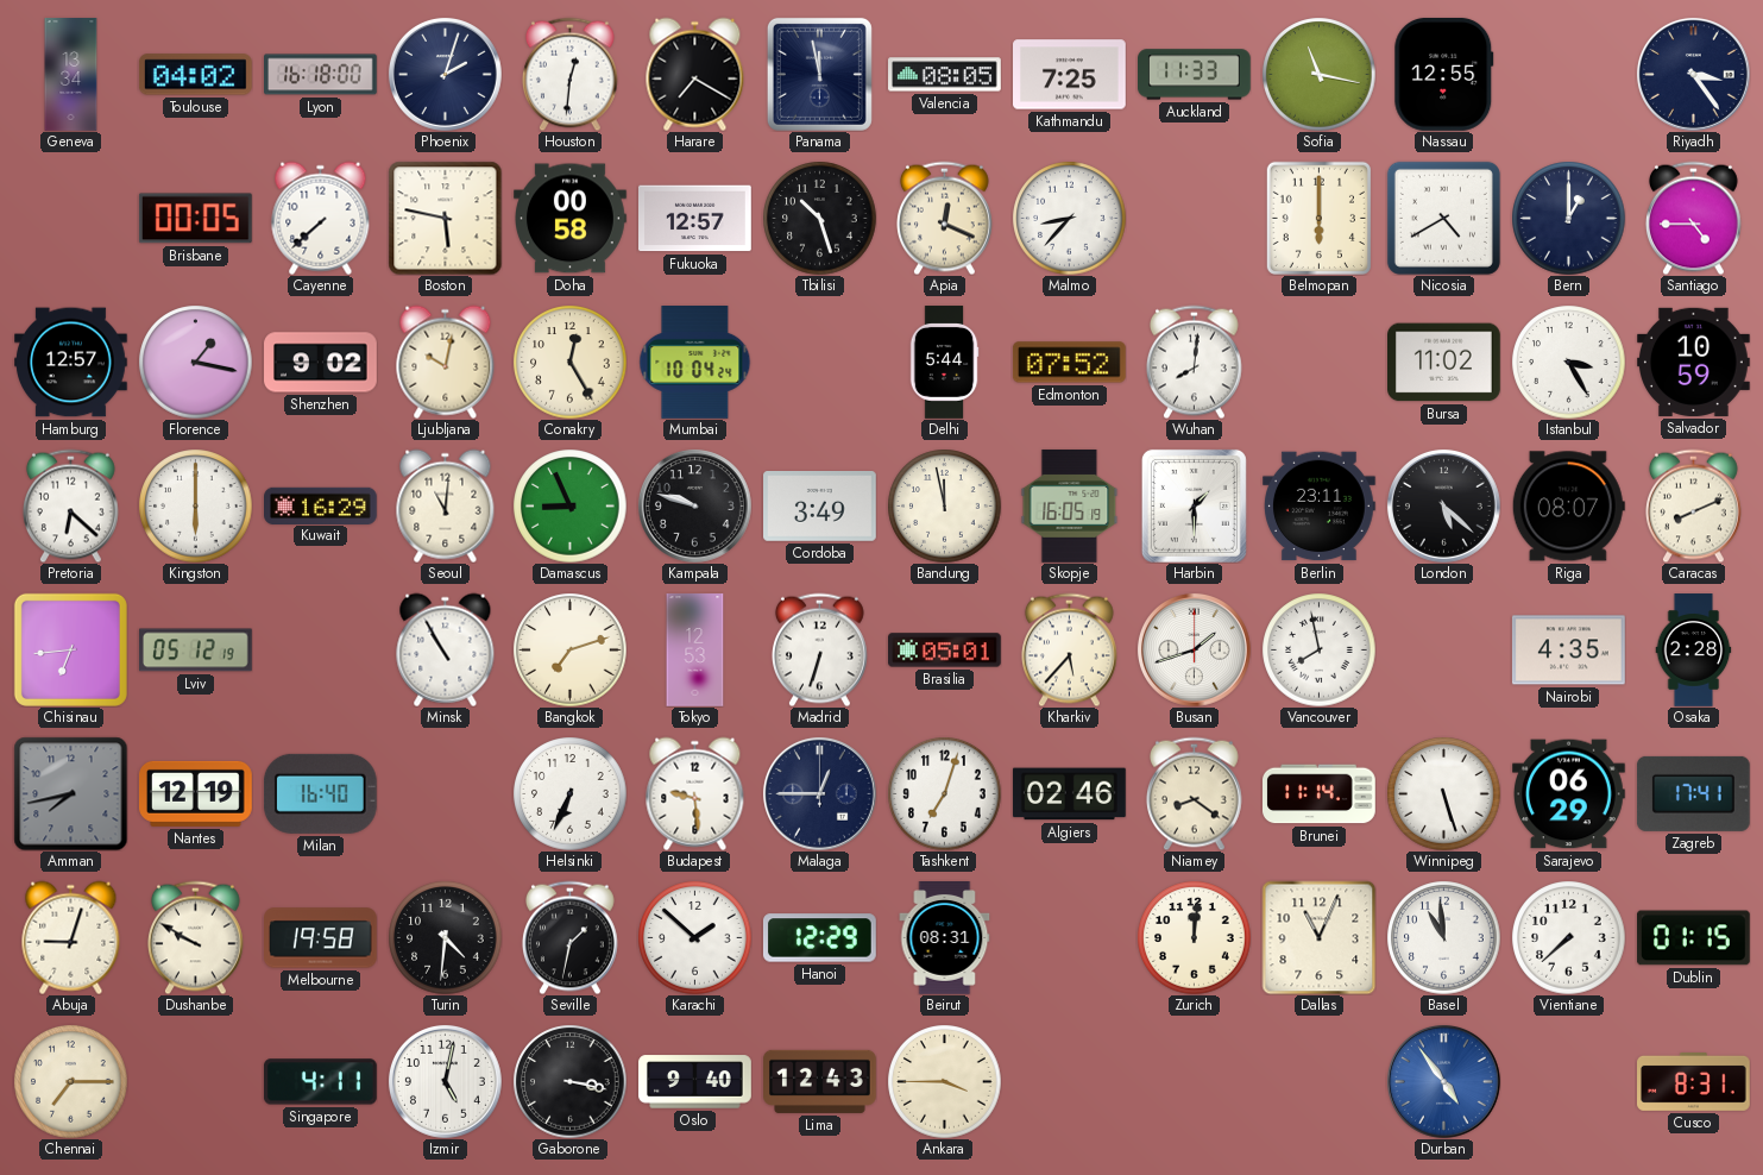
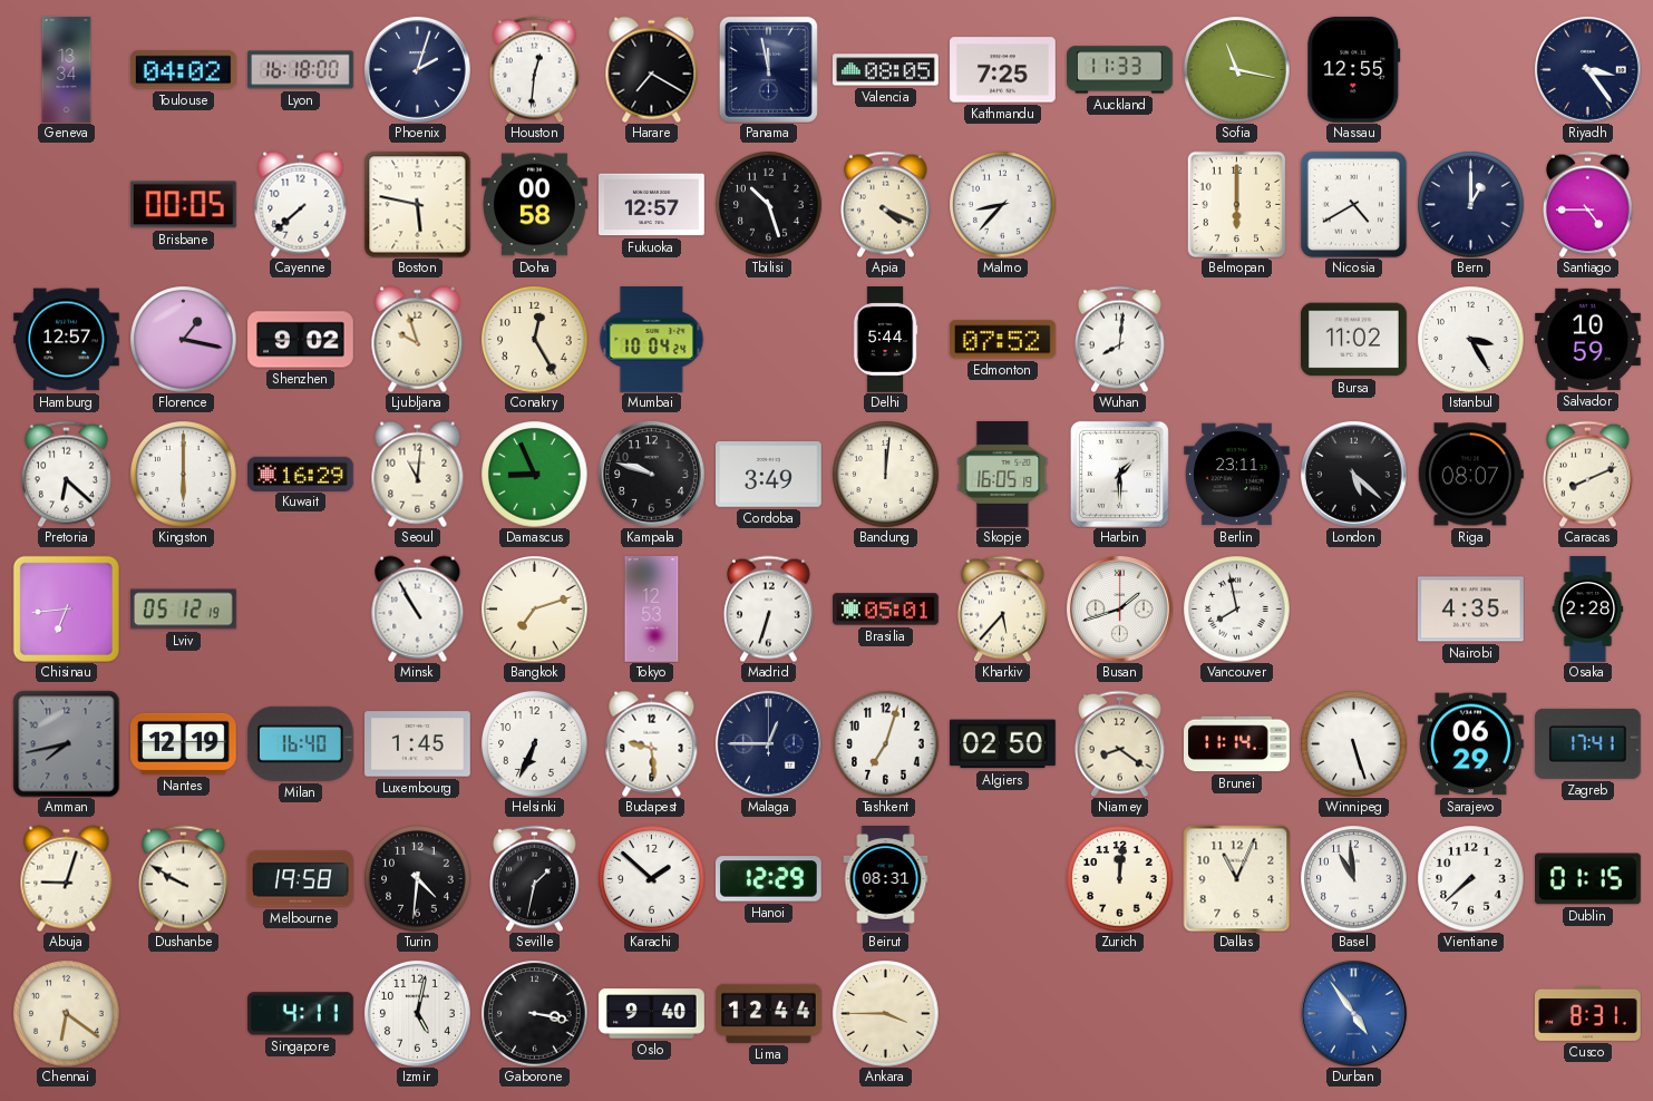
Apia: 12:19 -> 4:19
Ljubljana: 10:02 -> 9:57
Bandung: 11:58 -> 12:01
Luxembourg: none -> 1:45
Algiers: 02:46 -> 02:50
Chennai: 7:15 -> 6:21
Lima: 12:43 -> 12:44
